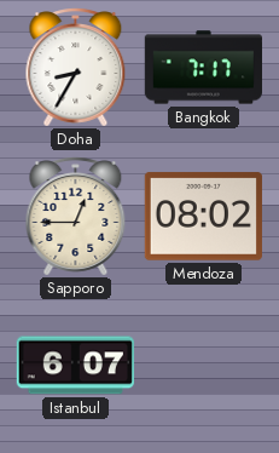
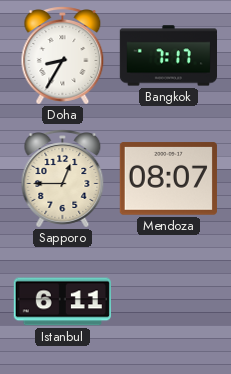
Mendoza: 08:02 -> 08:07
Istanbul: 6:07 -> 6:11
